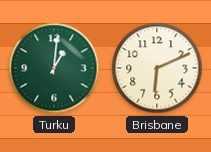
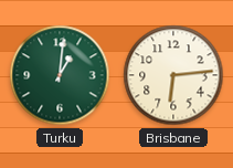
Brisbane: 6:11 -> 6:14
